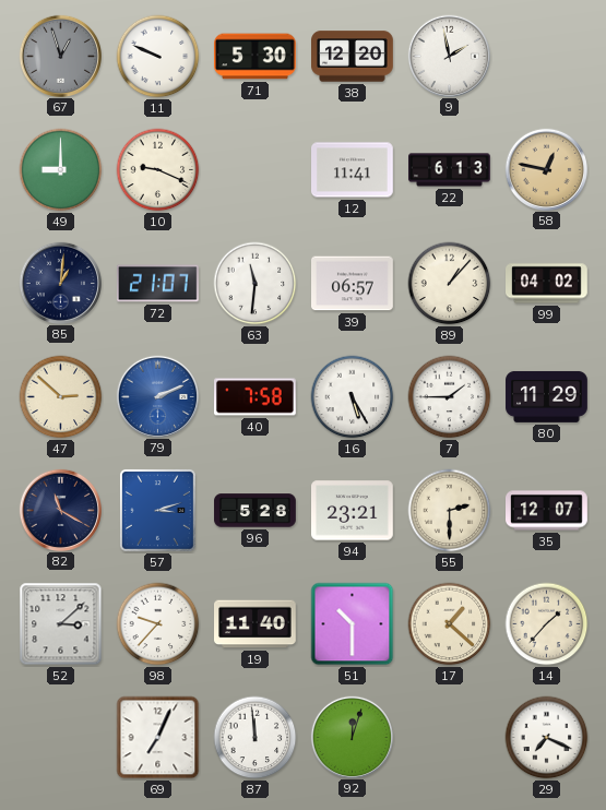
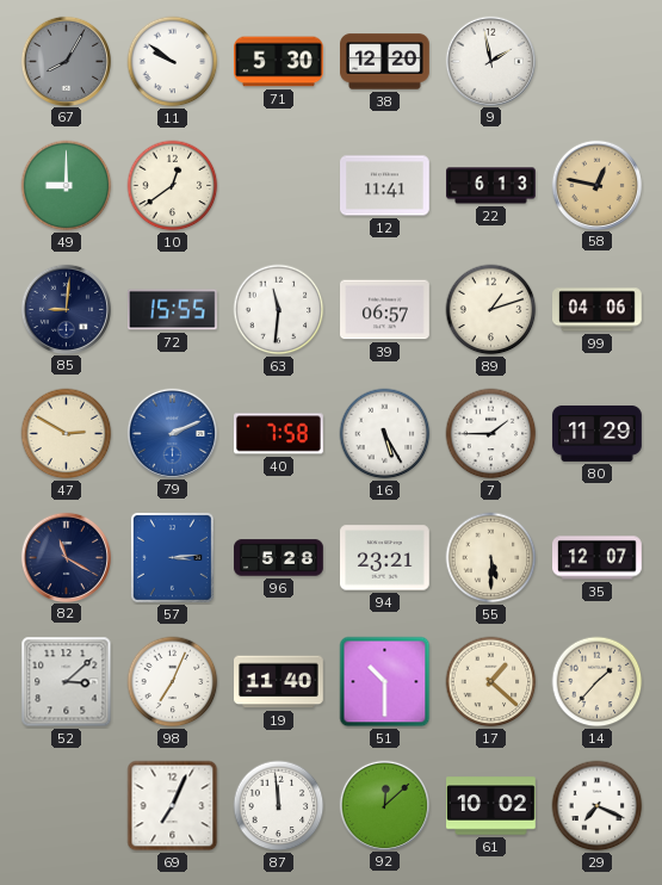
67: 12:57 -> 8:05
11: 9:49 -> 9:51
10: 9:19 -> 12:39
85: 1:01 -> 9:01
72: 21:07 -> 15:55
89: 1:07 -> 1:12
99: 04:02 -> 04:06
47: 2:52 -> 2:50
57: 3:12 -> 3:14
55: 2:30 -> 5:30
98: 9:37 -> 7:04
92: 12:03 -> 12:08
61: none -> 10:02
